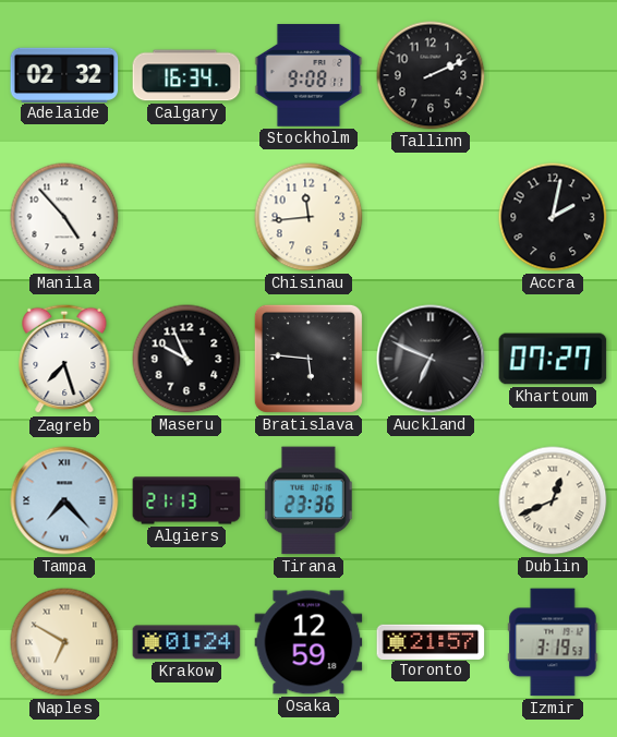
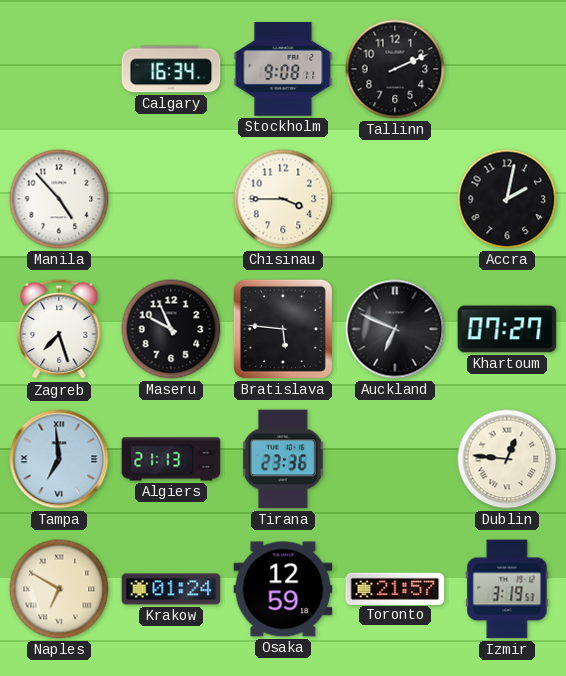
Adelaide: 02:32 -> none
Chisinau: 11:44 -> 3:45
Tampa: 7:23 -> 6:59
Dublin: 12:41 -> 12:46
